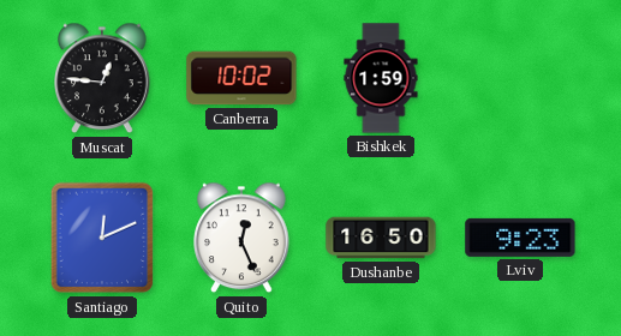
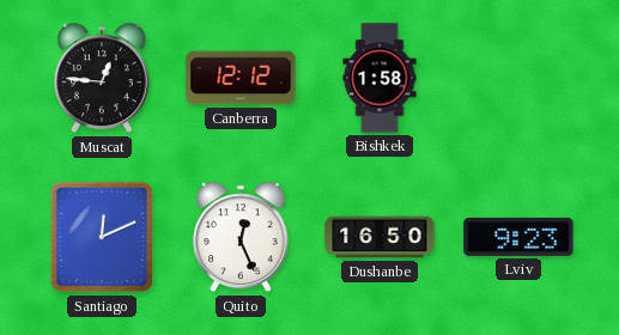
Canberra: 10:02 -> 12:12
Bishkek: 1:59 -> 1:58
